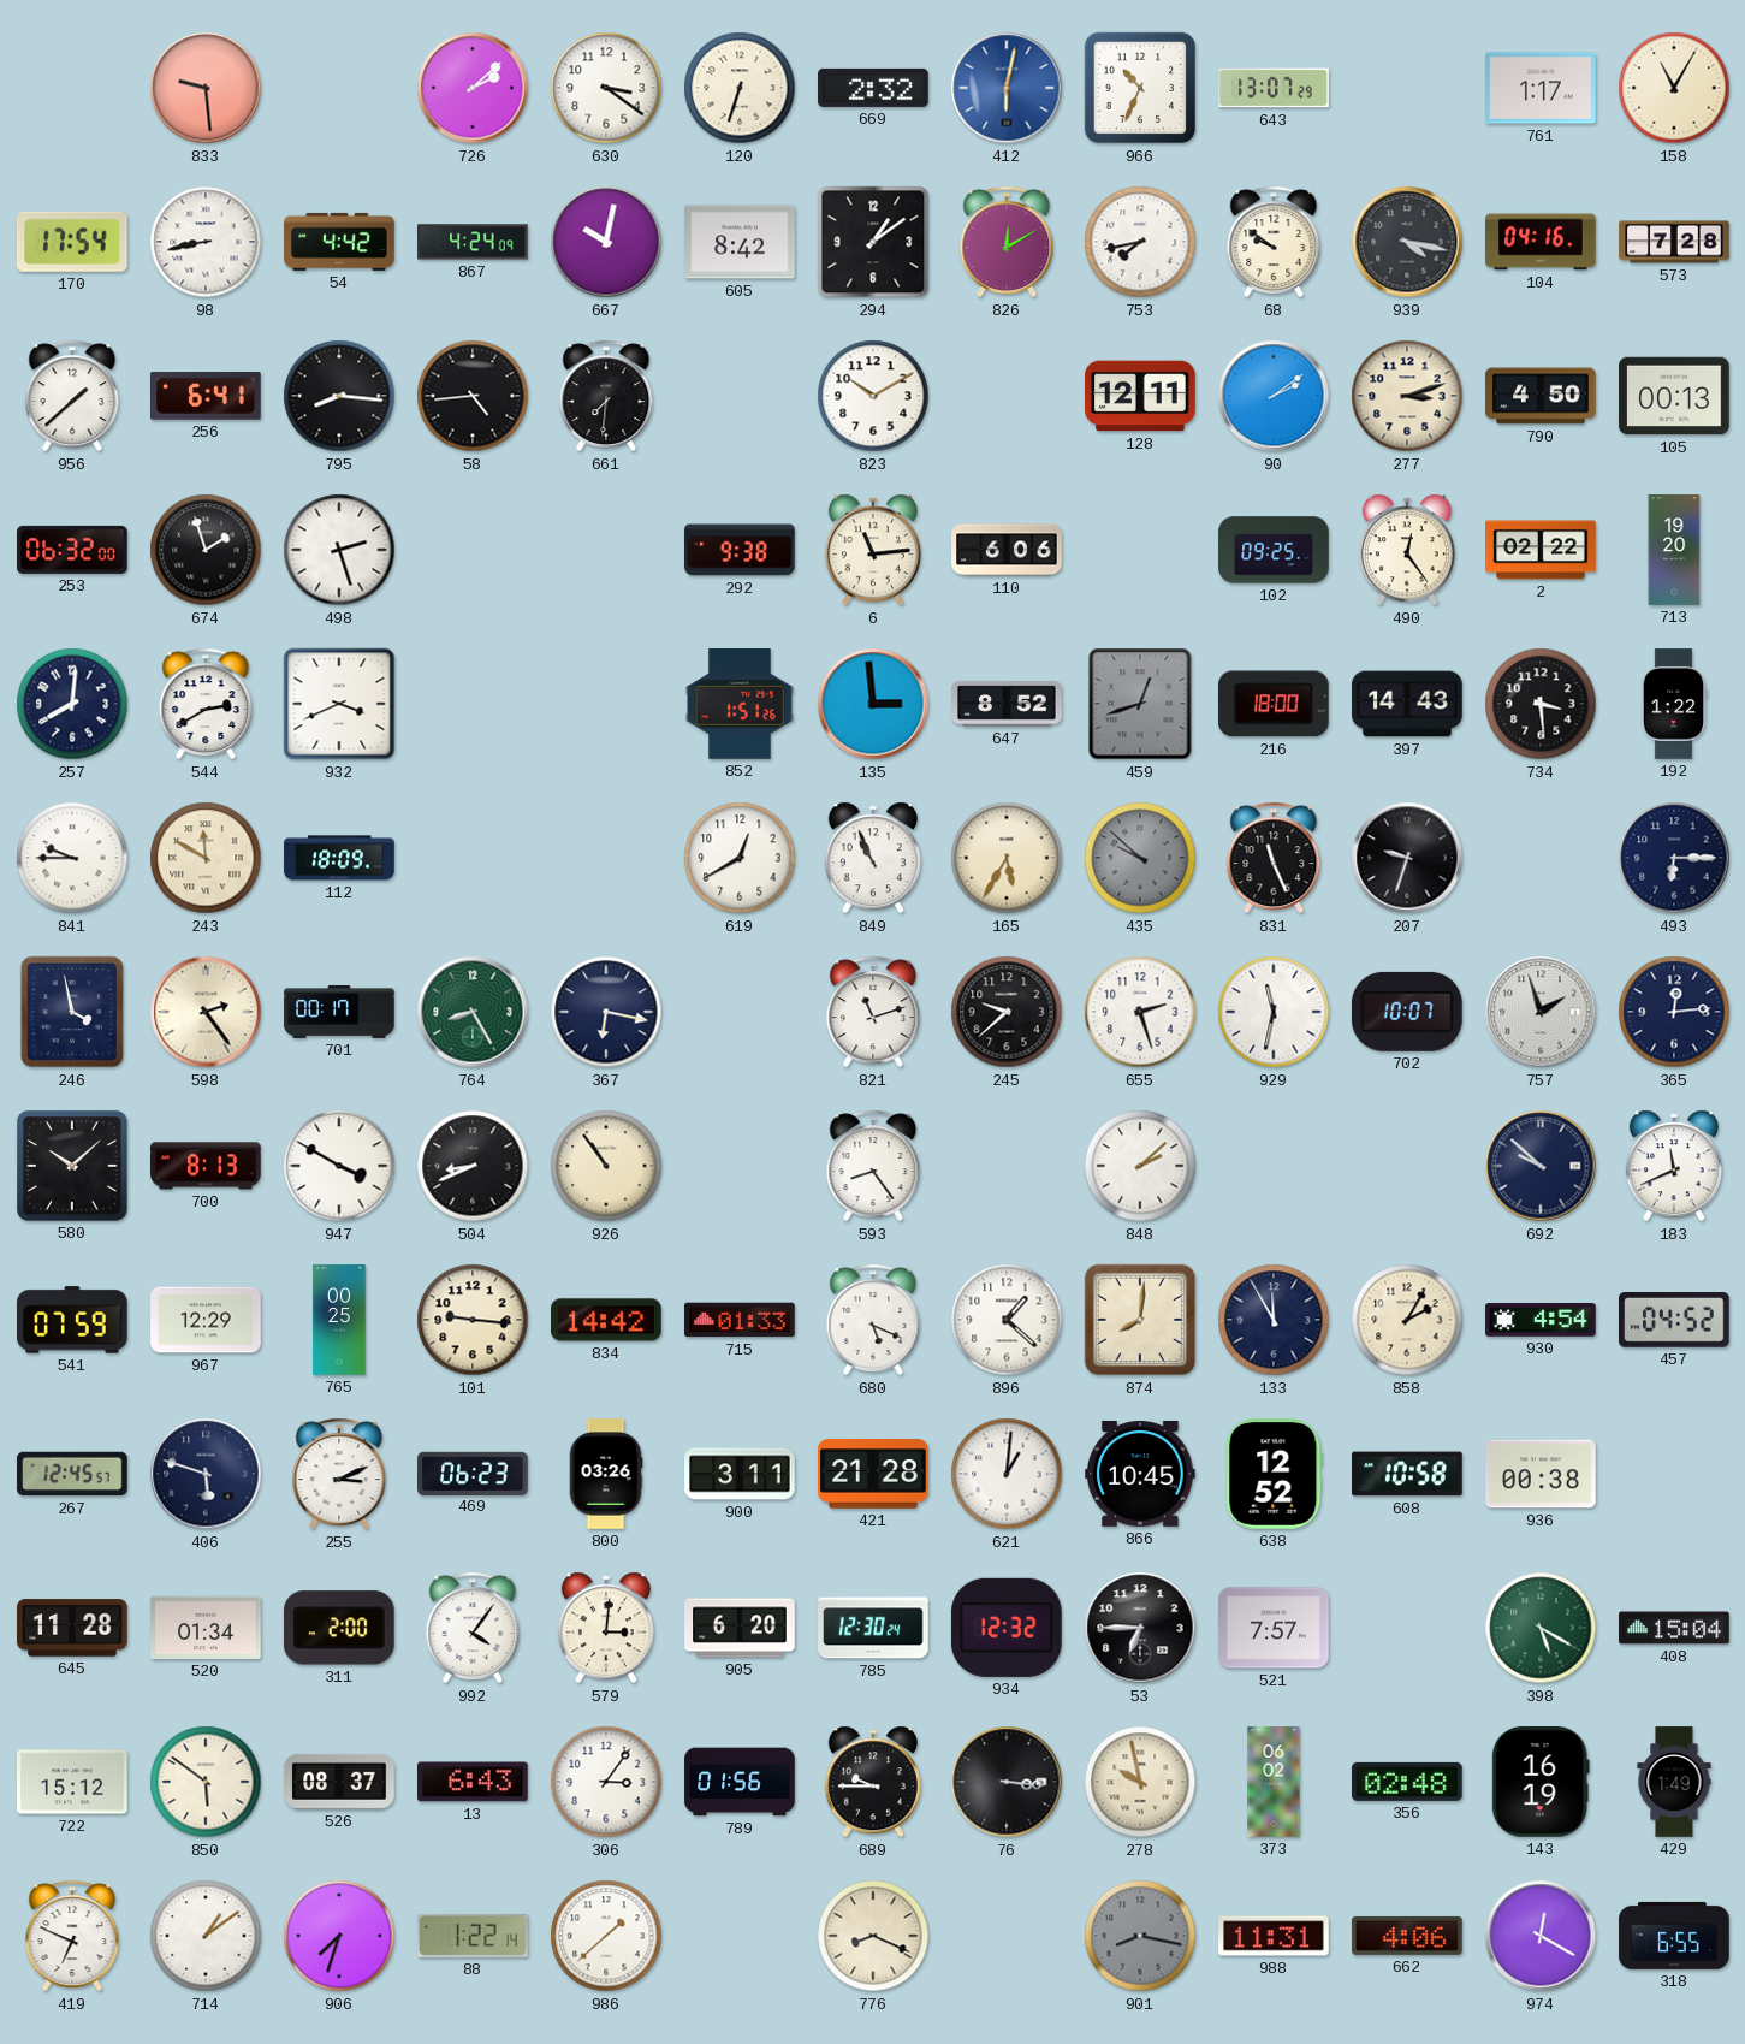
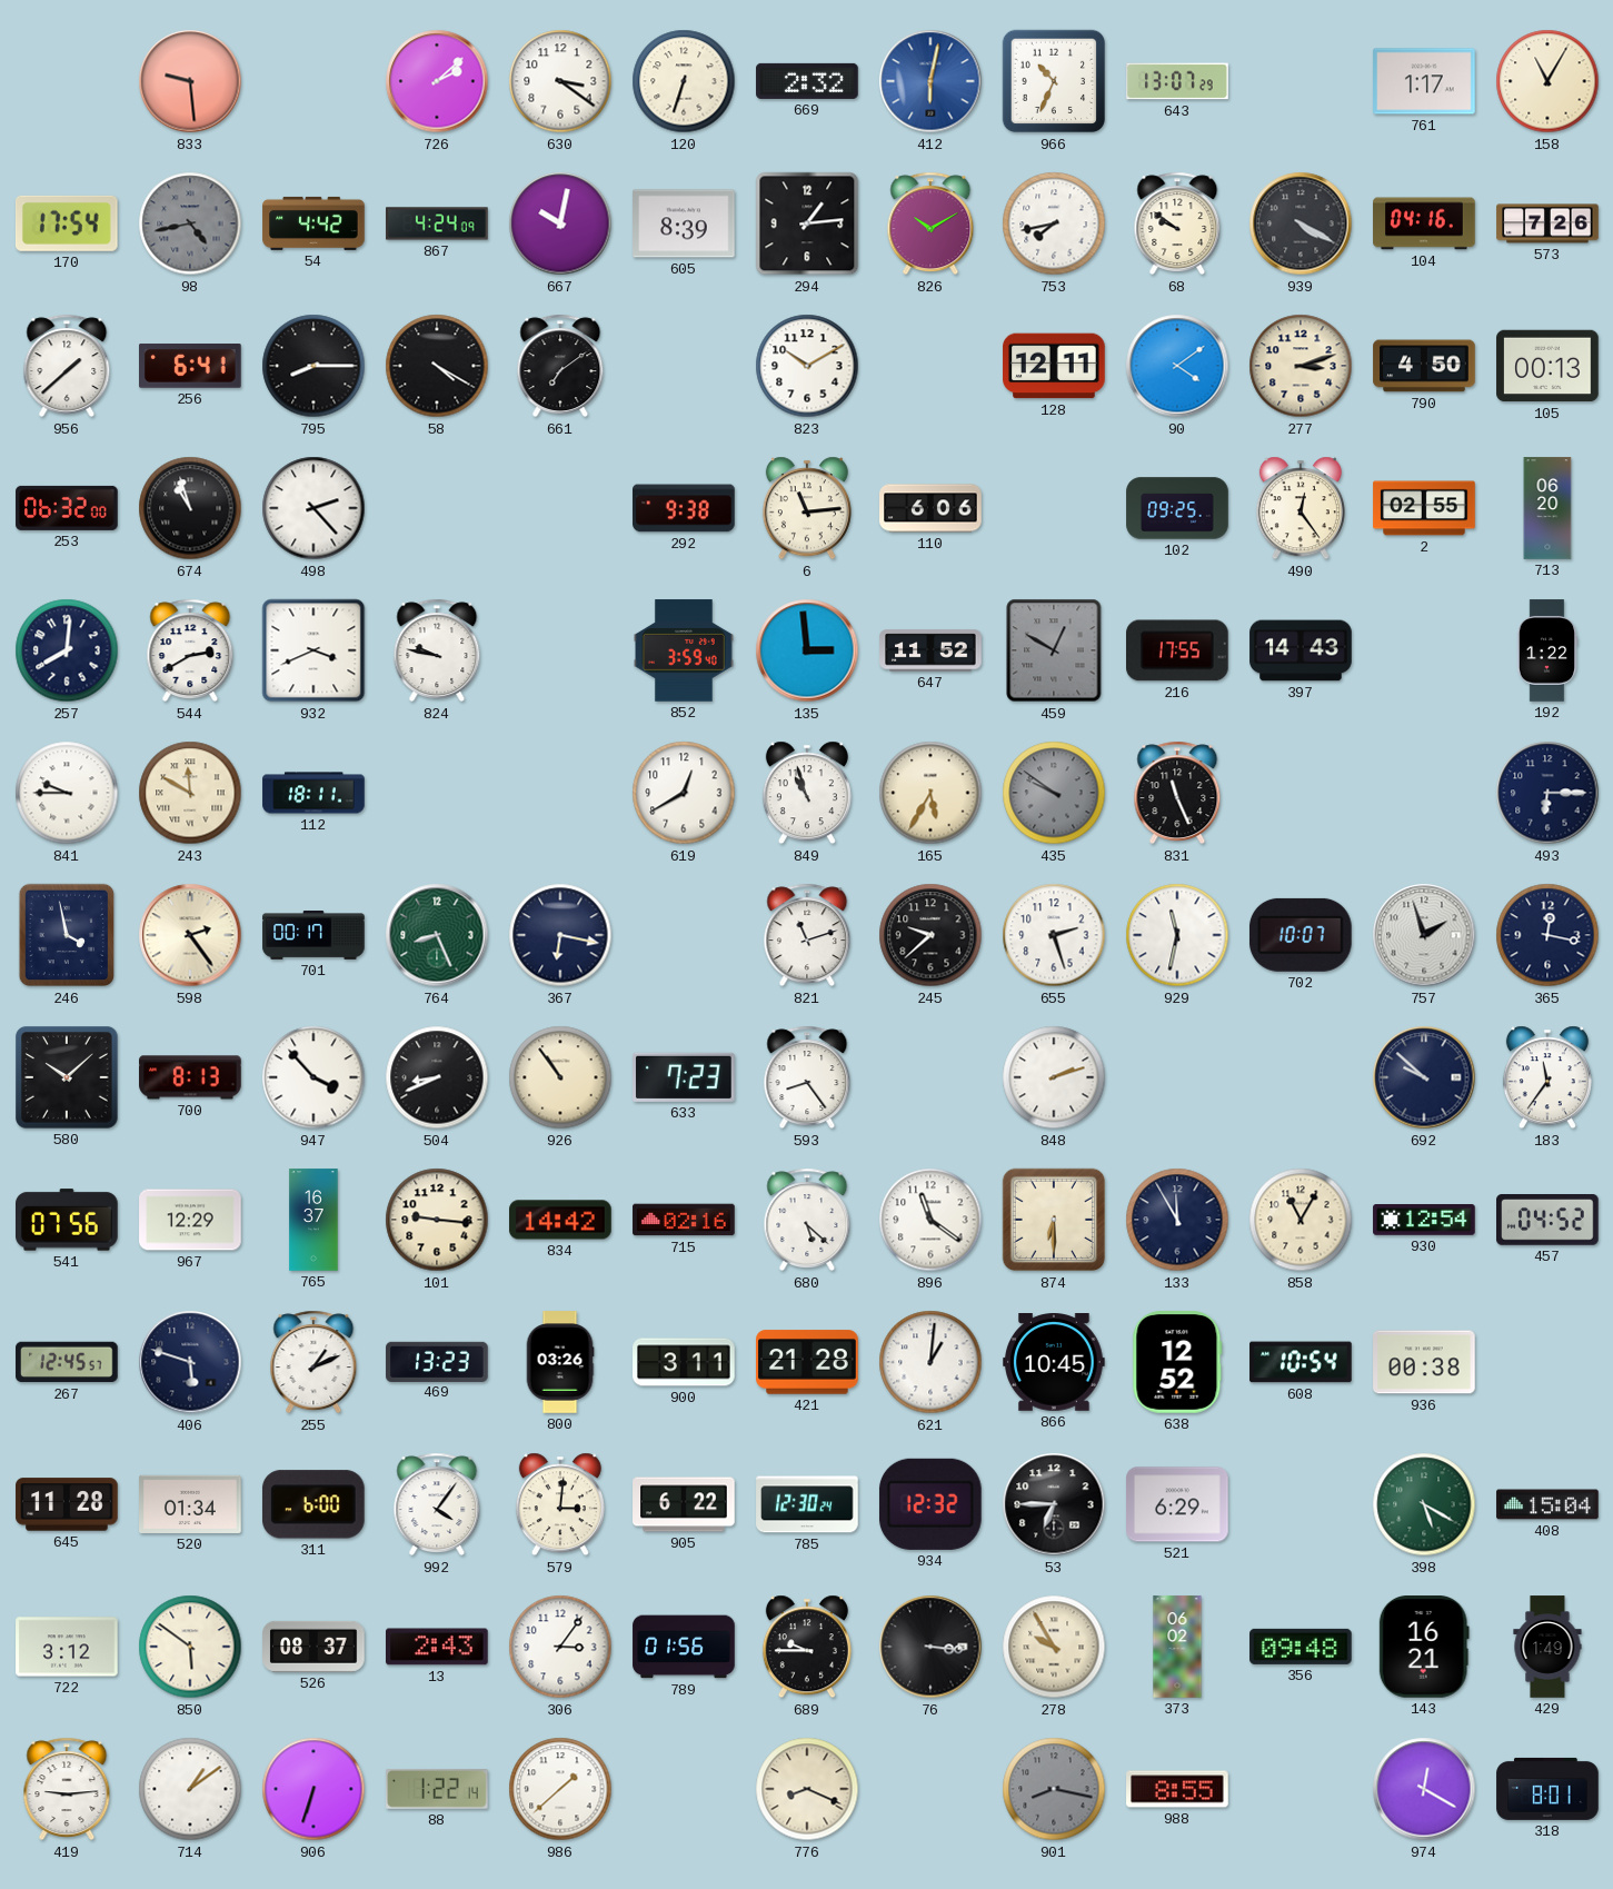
98: 8:43 -> 4:43
98 dial: white -> grey
605: 8:42 -> 8:39
294: 1:09 -> 1:14
826: 12:10 -> 10:10
939: 4:17 -> 4:20
573: 7:28 -> 7:26
795: 8:16 -> 8:15
58: 4:44 -> 4:20
661: 7:31 -> 7:09
90: 2:09 -> 4:09
674: 1:57 -> 10:57
498: 2:27 -> 2:23
2: 02:22 -> 02:55
713: 19:20 -> 06:20
824: none -> 9:47
852: 1:51 -> 3:59
647: 8:52 -> 11:52
459: 12:42 -> 12:50
216: 18:00 -> 17:55
734: 3:29 -> none
112: 18:09 -> 18:11
849: 10:56 -> 10:57
435: 9:52 -> 9:51
207: 9:33 -> none
764: 8:25 -> 8:26
365: 12:14 -> 12:17
947: 3:50 -> 3:53
633: none -> 7:23
848: 2:08 -> 2:12
183: 11:41 -> 11:36
541: 07:59 -> 07:56
765: 00:25 -> 16:37
715: 01:33 -> 02:16
680: 5:19 -> 5:22
896: 1:22 -> 11:21
874: 8:01 -> 6:30
858: 2:05 -> 11:05
930: 4:54 -> 12:54
255: 3:11 -> 1:11
469: 06:23 -> 13:23
608: 10:58 -> 10:54
311: 2:00 -> 6:00
905: 6:20 -> 6:22
521: 7:57 -> 6:29
722: 15:12 -> 3:12
13: 6:43 -> 2:43
278: 9:58 -> 9:55
356: 02:48 -> 09:48
143: 16:19 -> 16:21
419: 6:49 -> 9:14
906: 7:33 -> 6:33
988: 11:31 -> 8:55
662: 4:06 -> none
318: 6:55 -> 8:01
